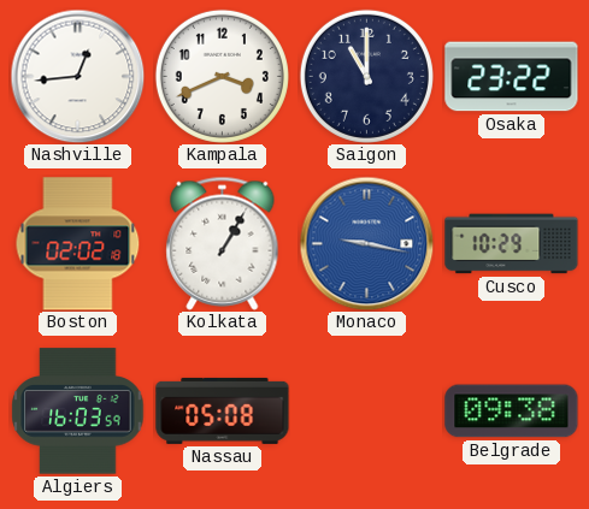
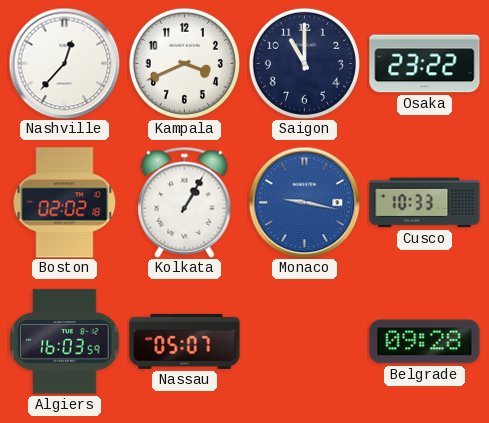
Nashville: 12:44 -> 12:37
Cusco: 10:29 -> 10:33
Nassau: 05:08 -> 05:07
Belgrade: 09:38 -> 09:28
